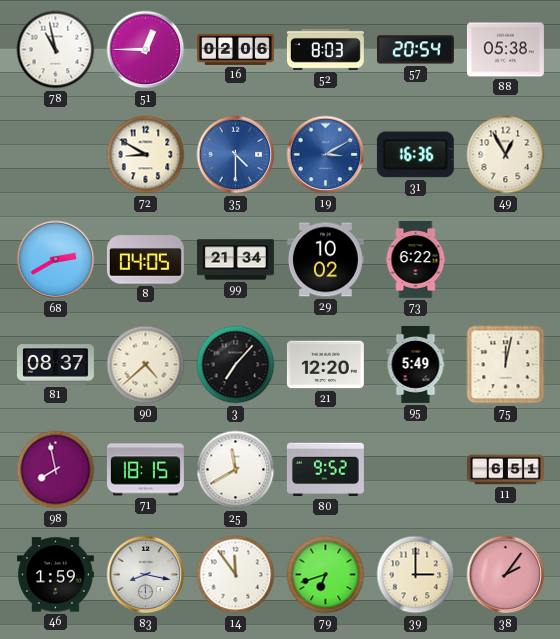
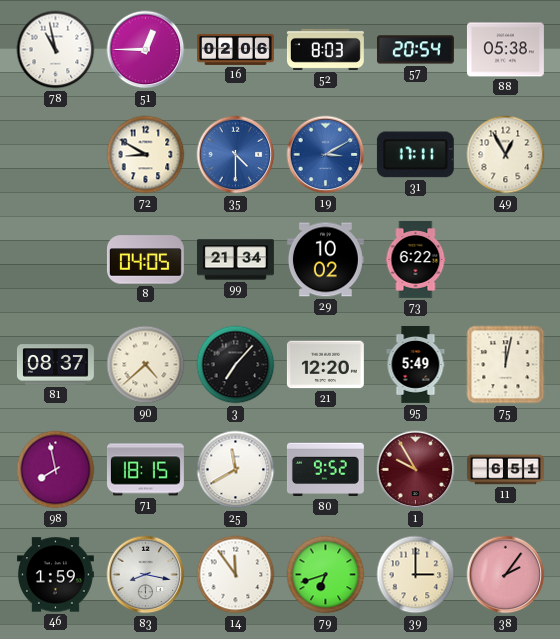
31: 16:36 -> 17:11
68: 2:40 -> none
1: none -> 9:55
